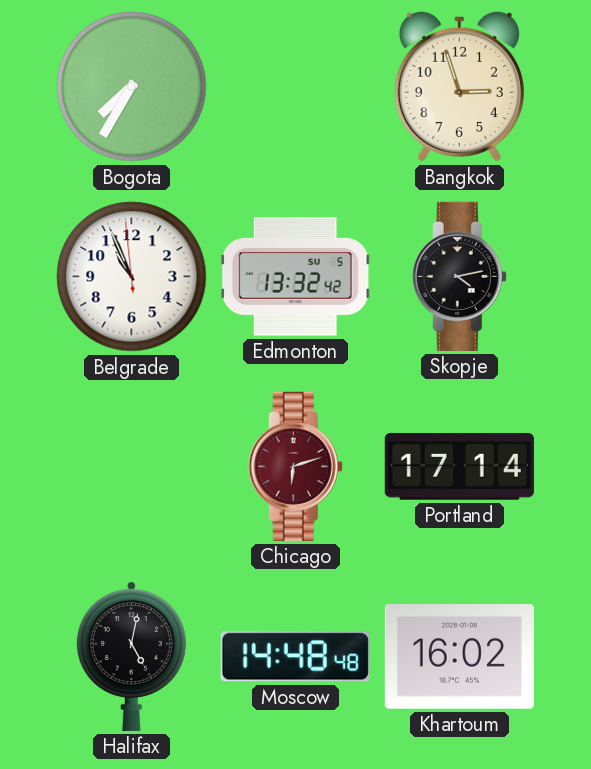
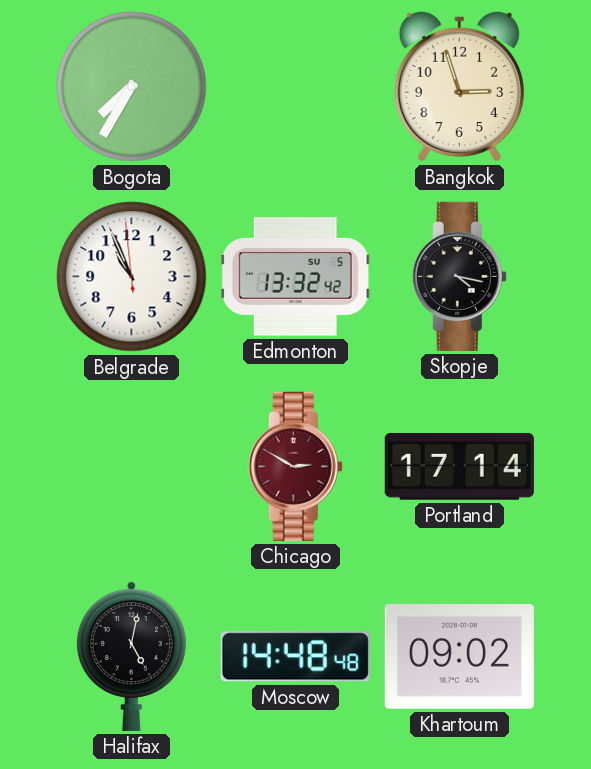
Skopje: 4:13 -> 4:17
Chicago: 6:12 -> 2:50
Khartoum: 16:02 -> 09:02
